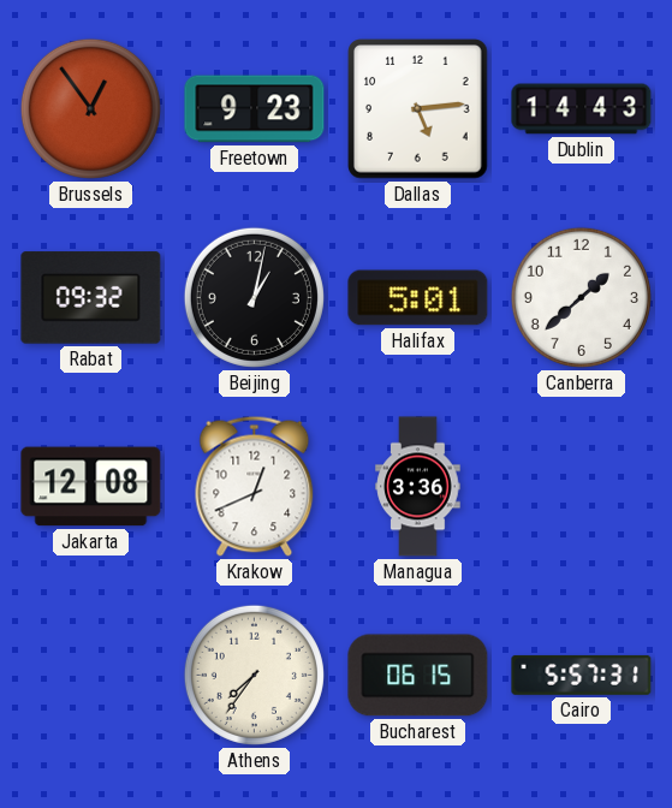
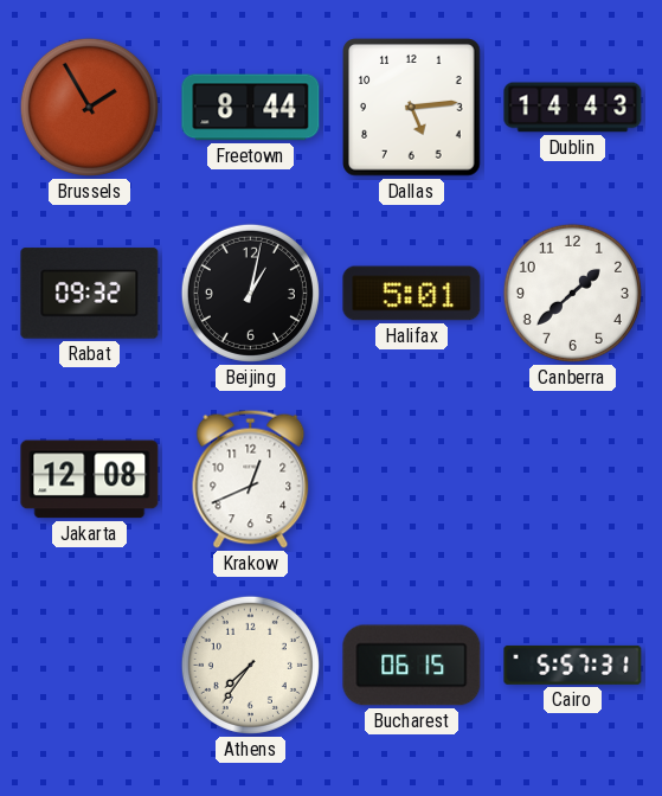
Brussels: 12:54 -> 1:55
Freetown: 9:23 -> 8:44
Managua: 3:36 -> none
